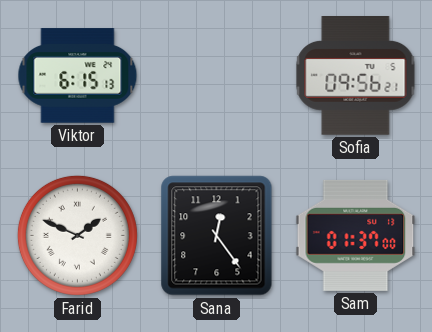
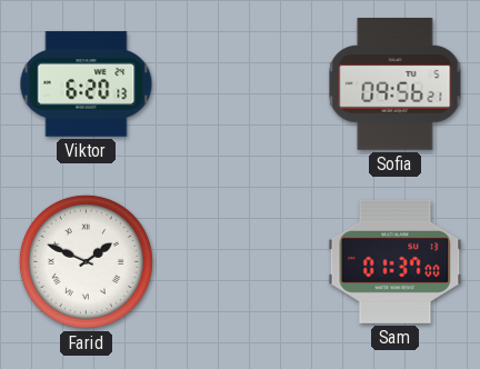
Viktor: 6:15 -> 6:20
Sana: 12:24 -> none
